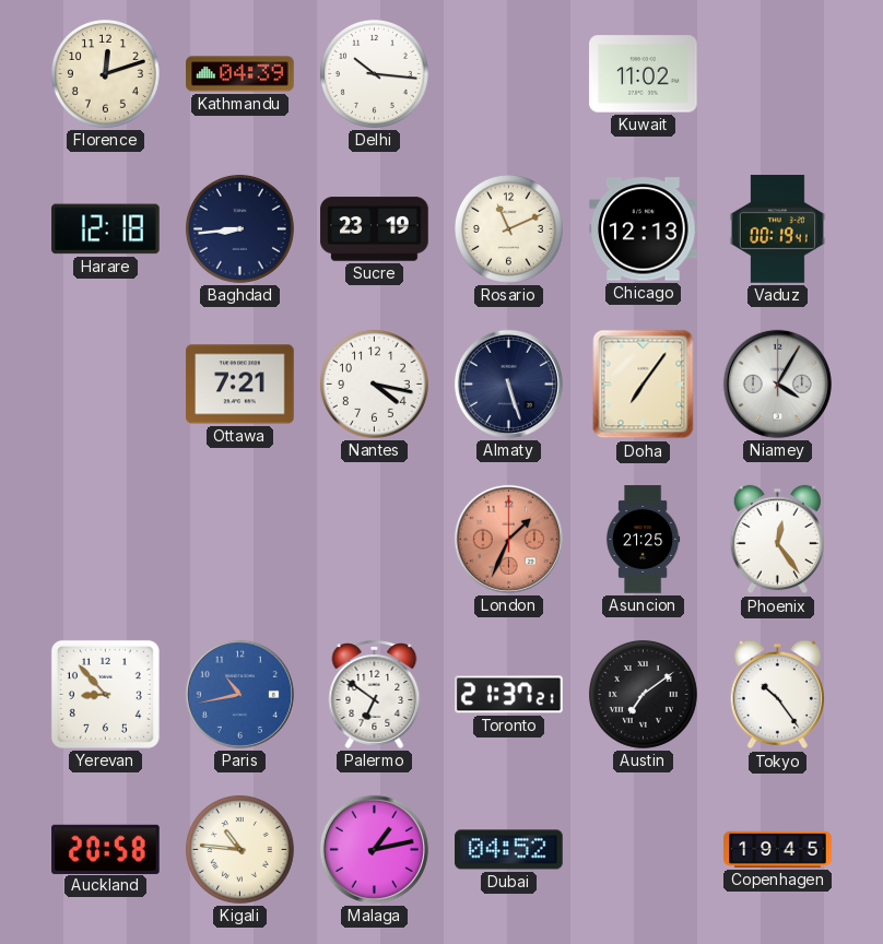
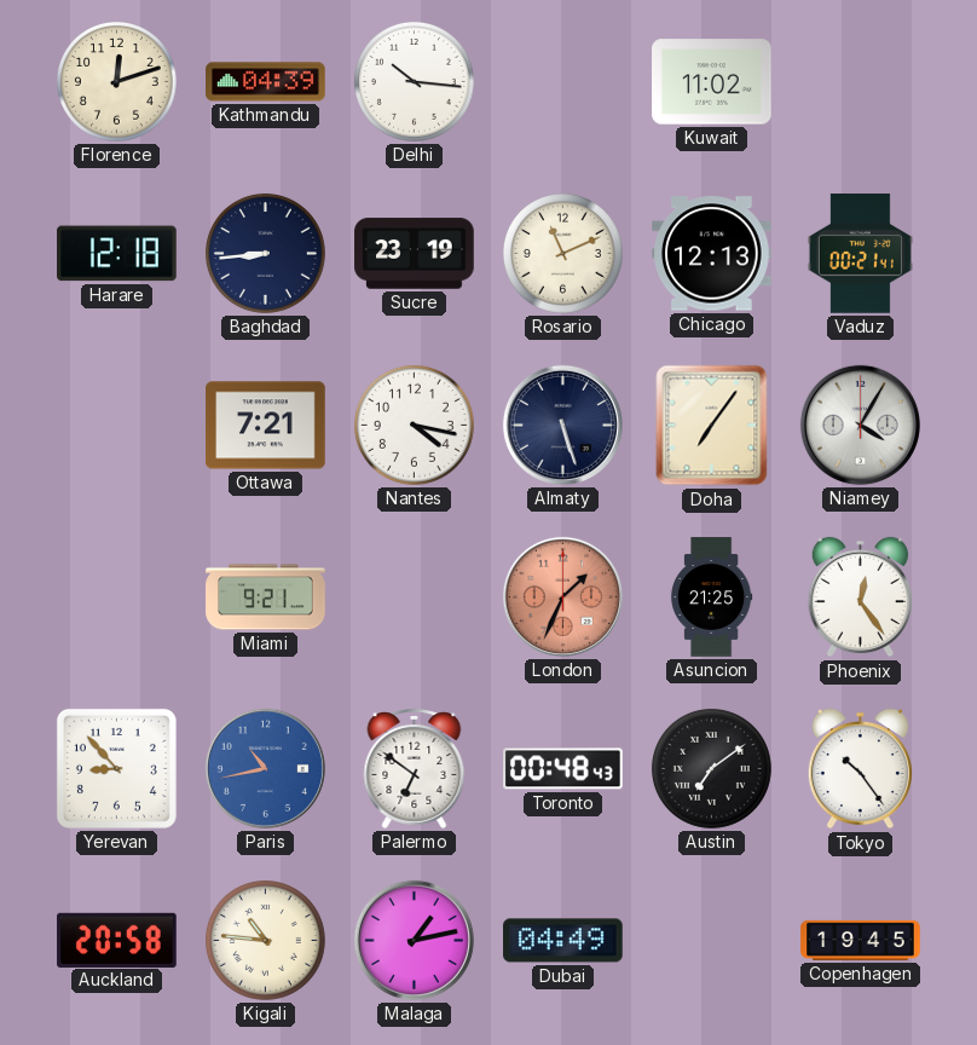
Vaduz: 00:19 -> 00:21
Miami: none -> 9:21
Toronto: 21:37 -> 00:48
Dubai: 04:52 -> 04:49
